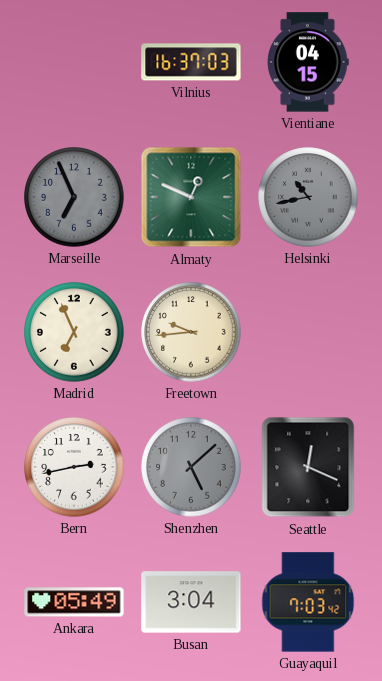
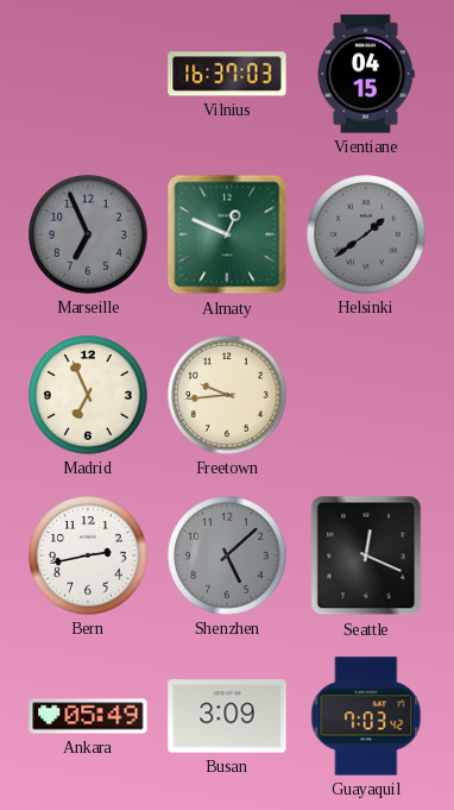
Helsinki: 10:43 -> 1:39
Busan: 3:04 -> 3:09
